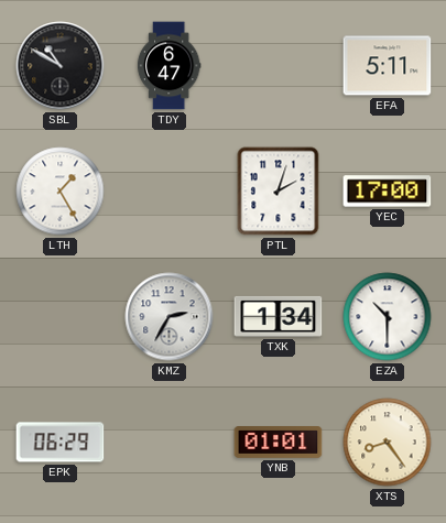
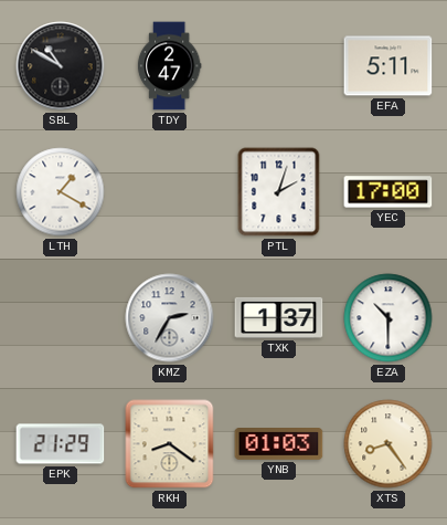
TDY: 6:47 -> 2:47
LTH: 1:25 -> 1:20
TXK: 1:34 -> 1:37
EPK: 06:29 -> 21:29
RKH: none -> 8:21
YNB: 01:01 -> 01:03
